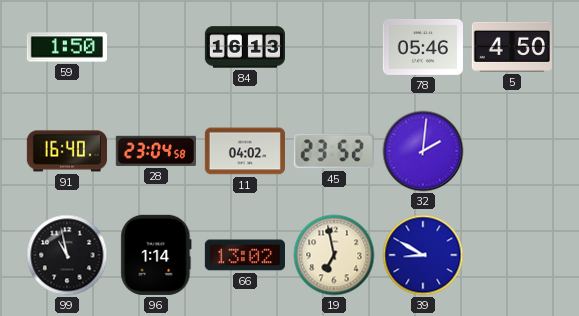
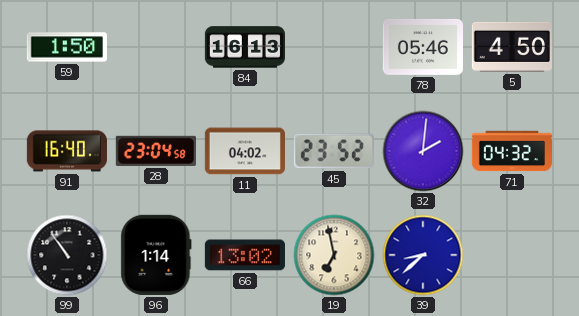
71: none -> 04:32
99: 10:58 -> 10:54
39: 8:50 -> 8:38
